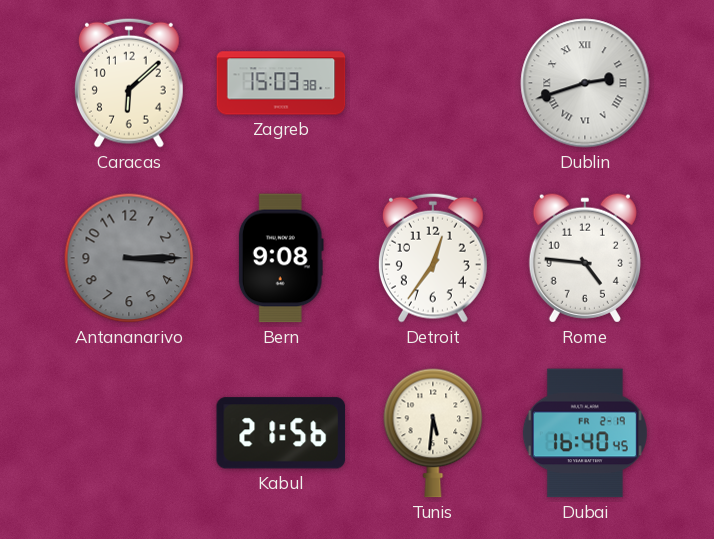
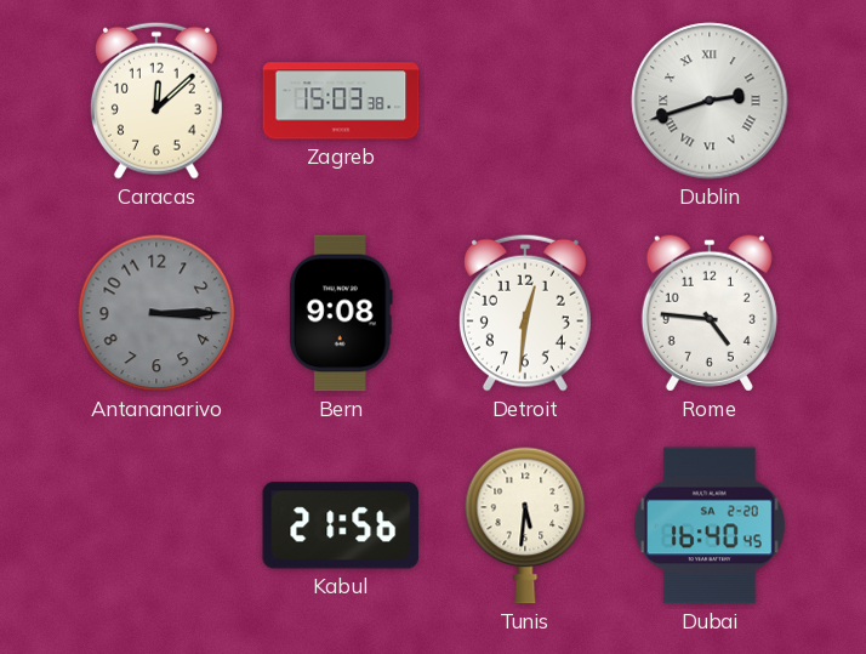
Caracas: 6:08 -> 12:08
Detroit: 12:36 -> 12:31
Dubai date: FR 2-19 -> SA 2-20
